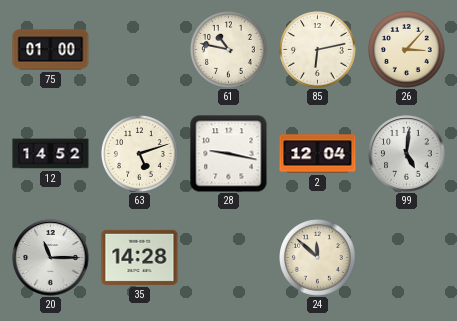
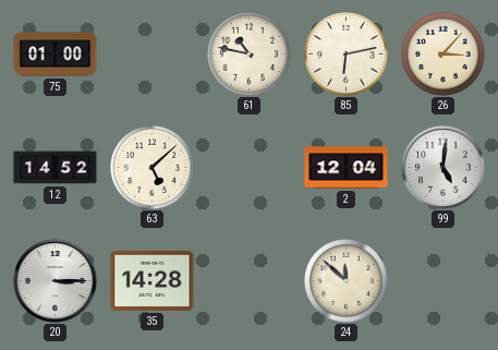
63: 5:12 -> 5:08
28: 9:17 -> none
20: 11:15 -> 3:15
